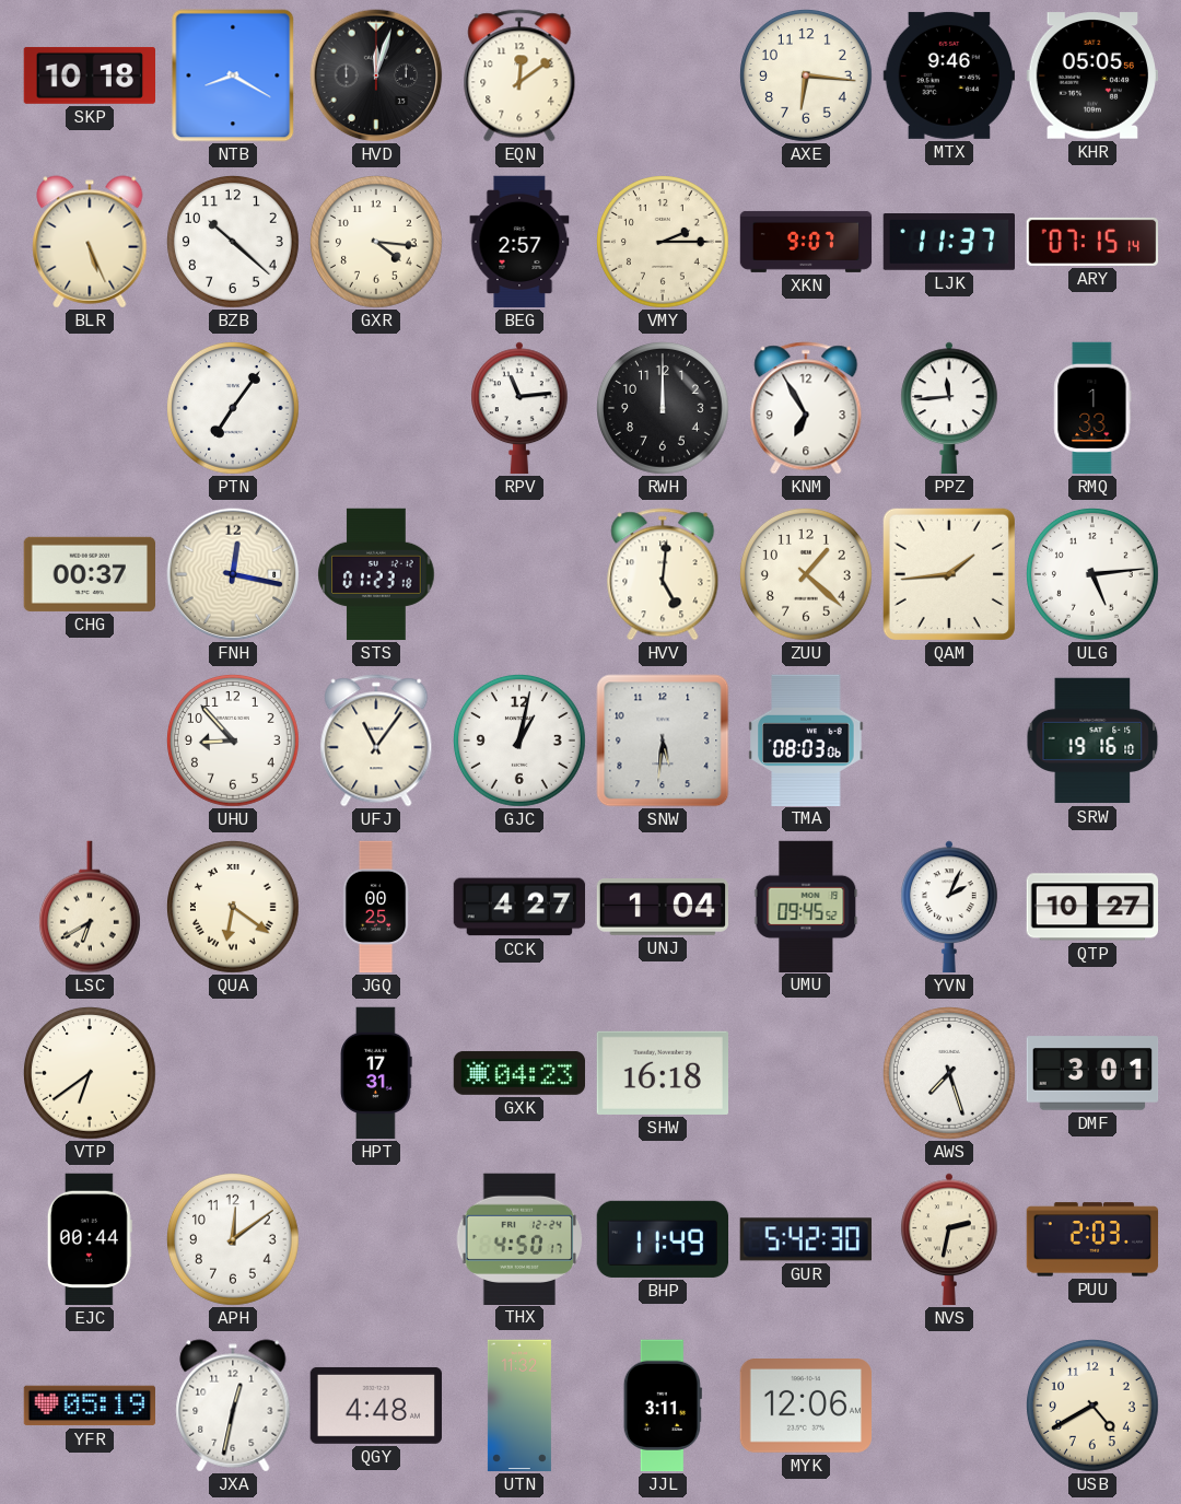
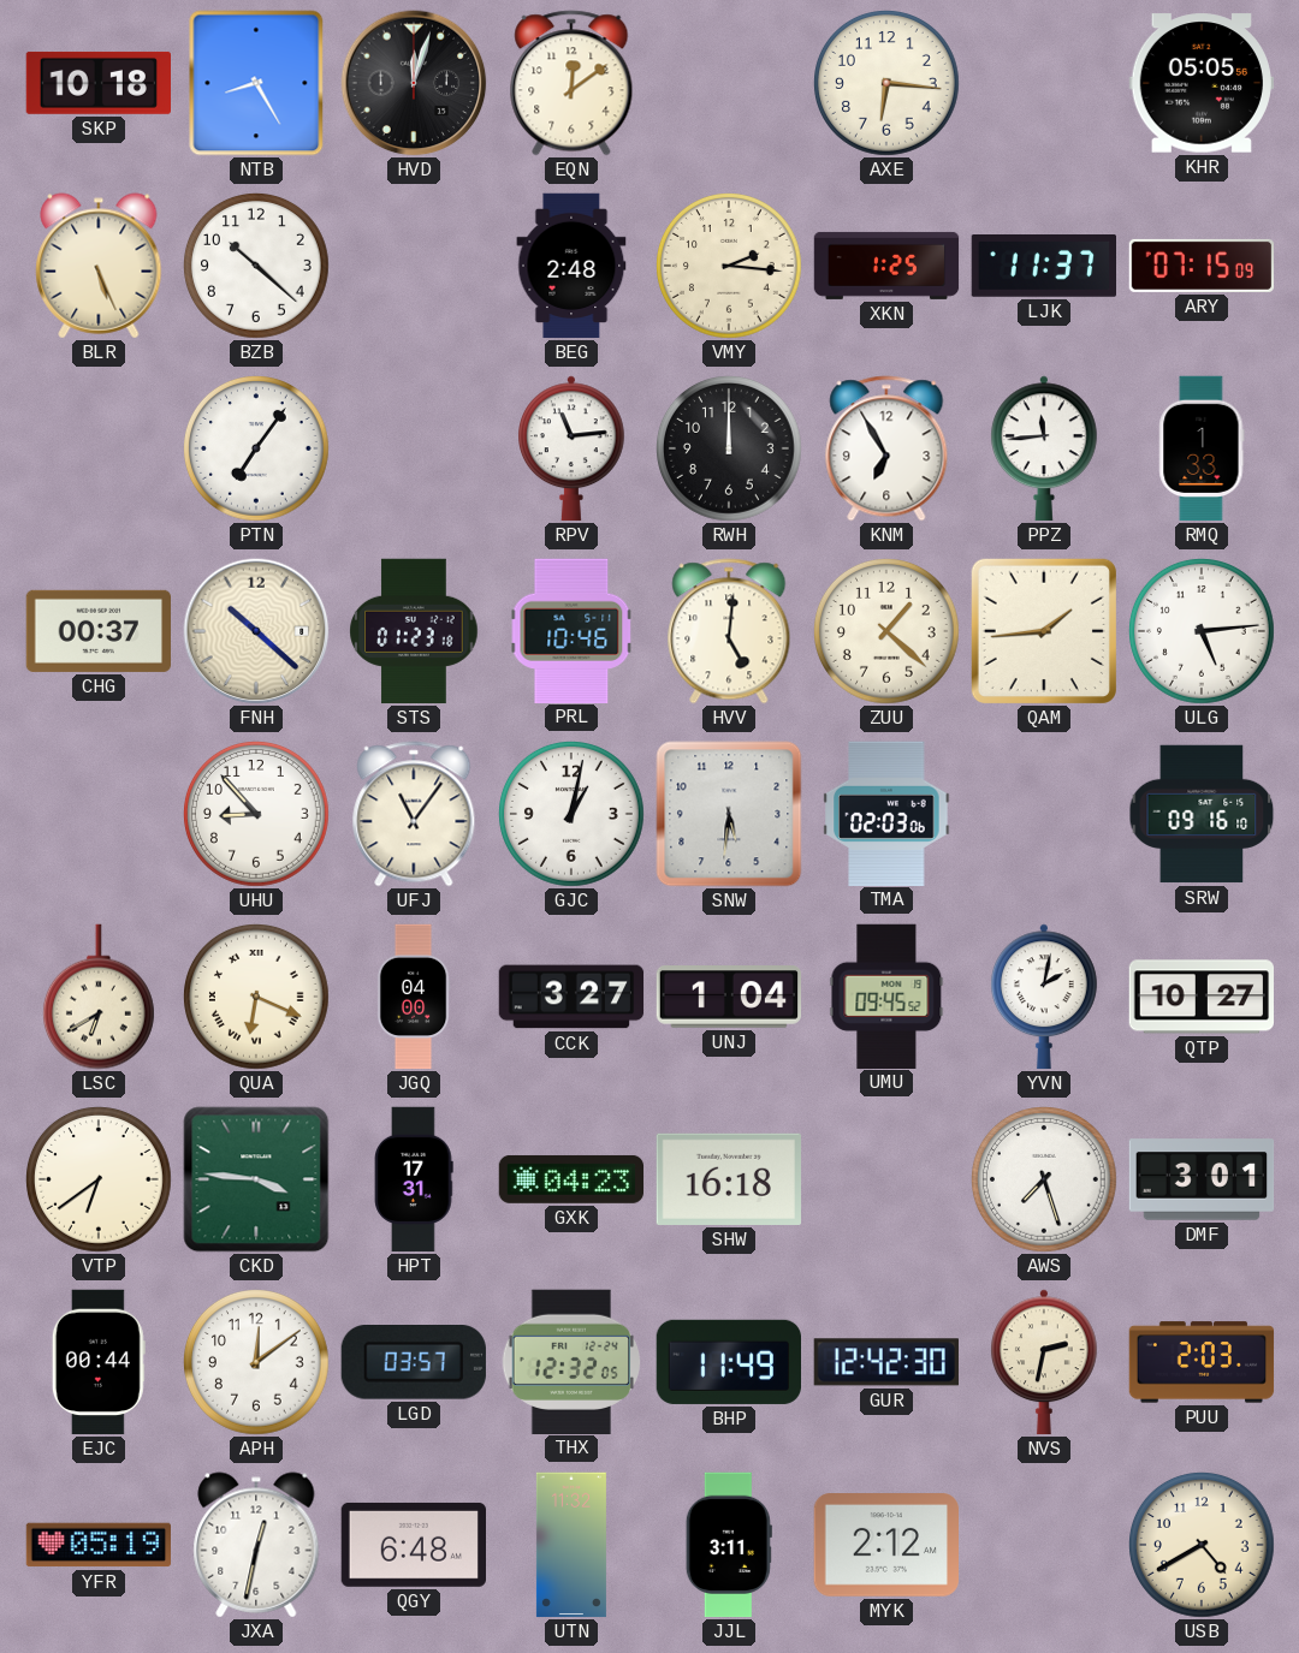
NTB: 8:20 -> 8:25
MTX: 9:46 -> none
GXR: 4:16 -> none
BEG: 2:57 -> 2:48
VMY: 2:15 -> 2:16
XKN: 9:07 -> 1:25
ARY: 07:15:14 -> 07:15:09
FNH: 12:17 -> 10:22
PRL: none -> 10:46
TMA: 08:03 -> 02:03
SRW: 19:16 -> 09:16
QUA: 6:21 -> 6:19
JGQ: 00:25 -> 04:00
CCK: 4:27 -> 3:27
YVN: 2:04 -> 2:02
CKD: none -> 3:46
LGD: none -> 03:57
THX: 4:50 -> 12:32
GUR: 5:42 -> 12:42
QGY: 4:48 -> 6:48
MYK: 12:06 -> 2:12
